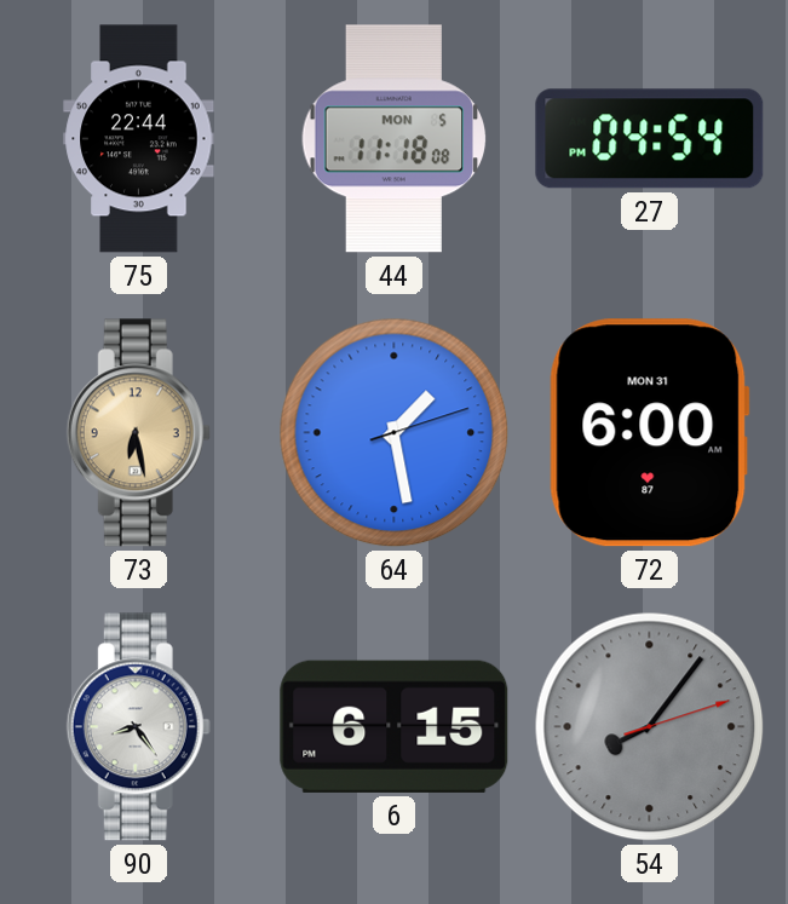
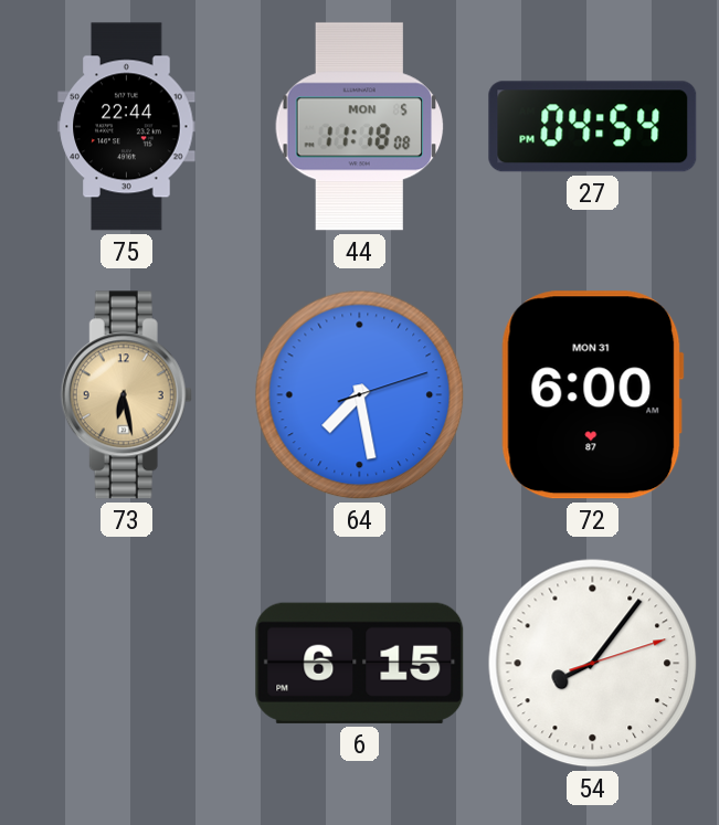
64: 1:28 -> 7:28
90: 8:24 -> none
54 dial: grey -> white
